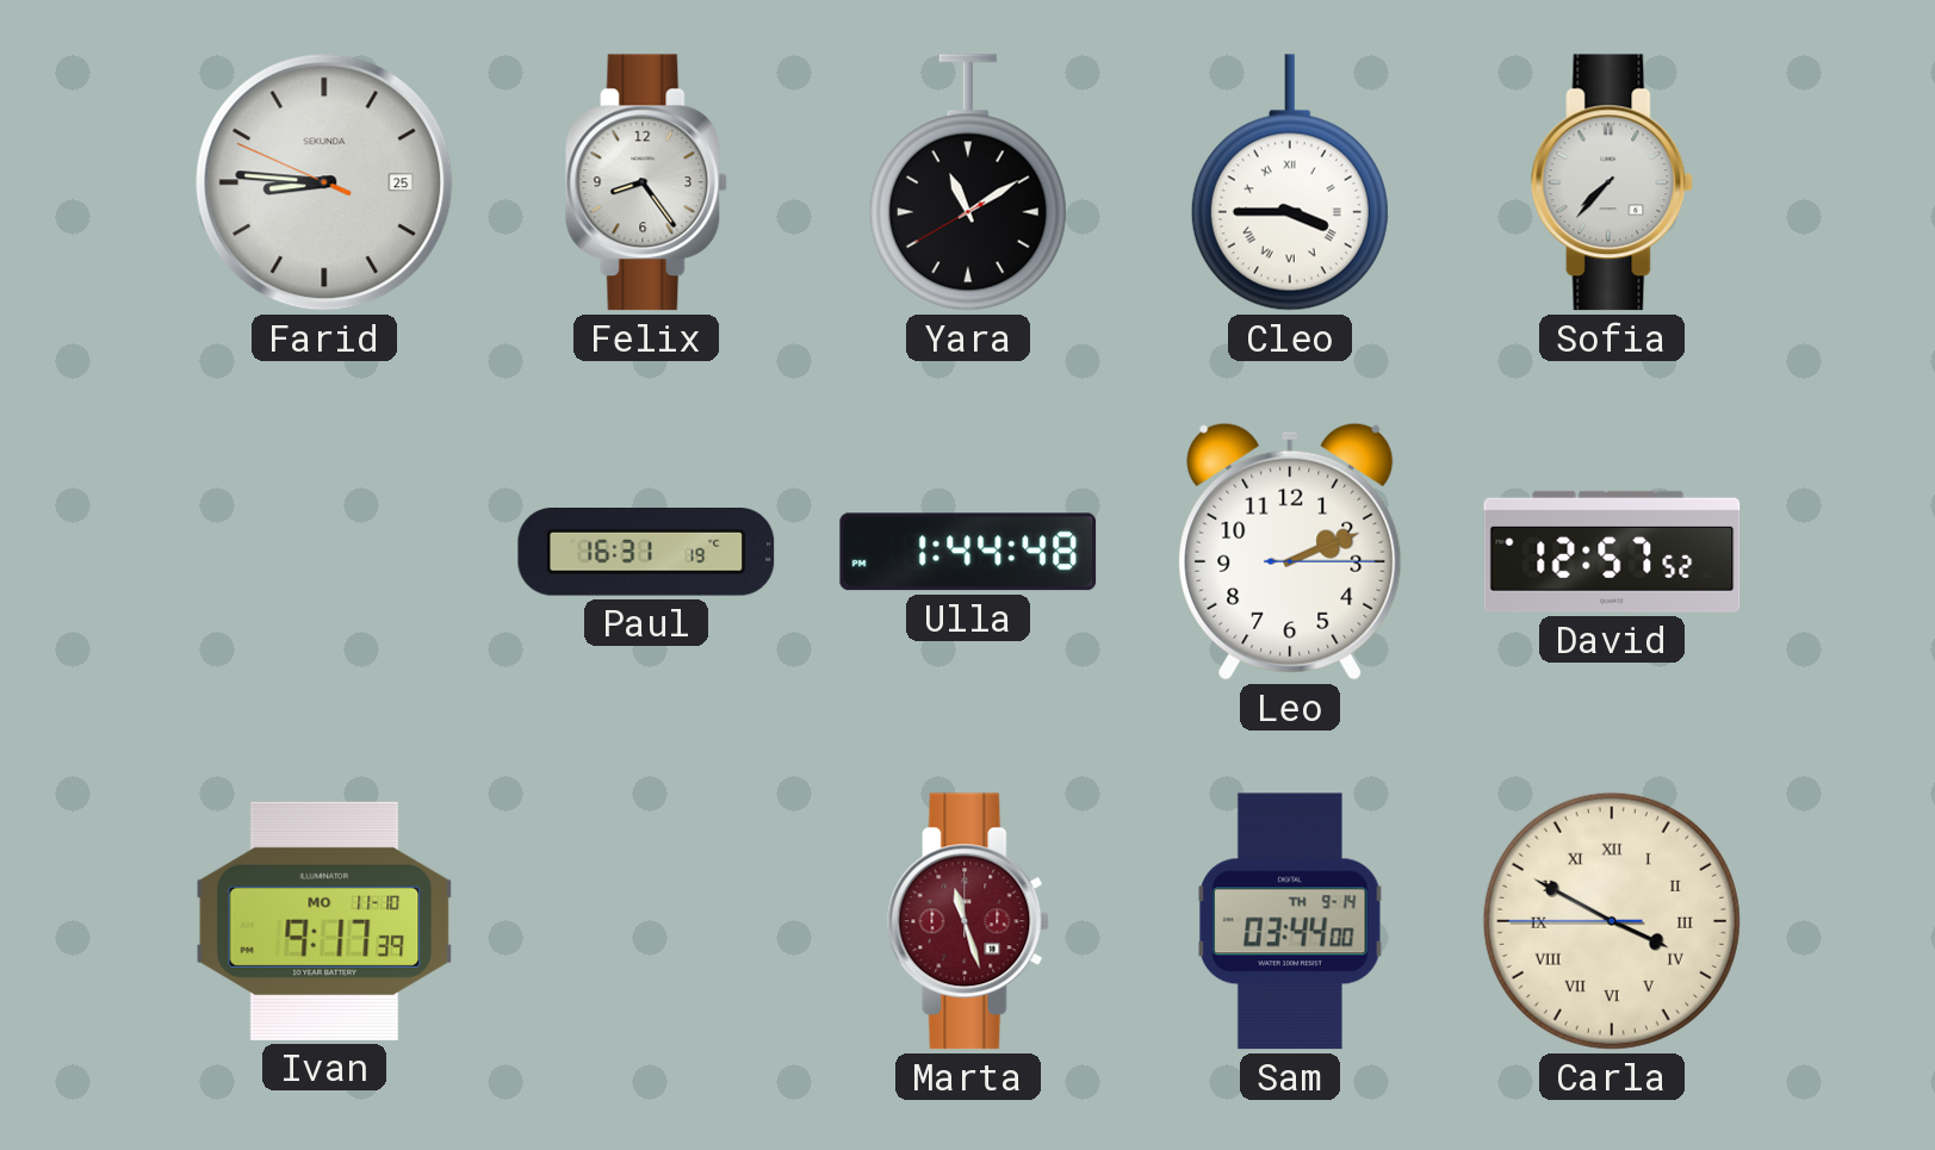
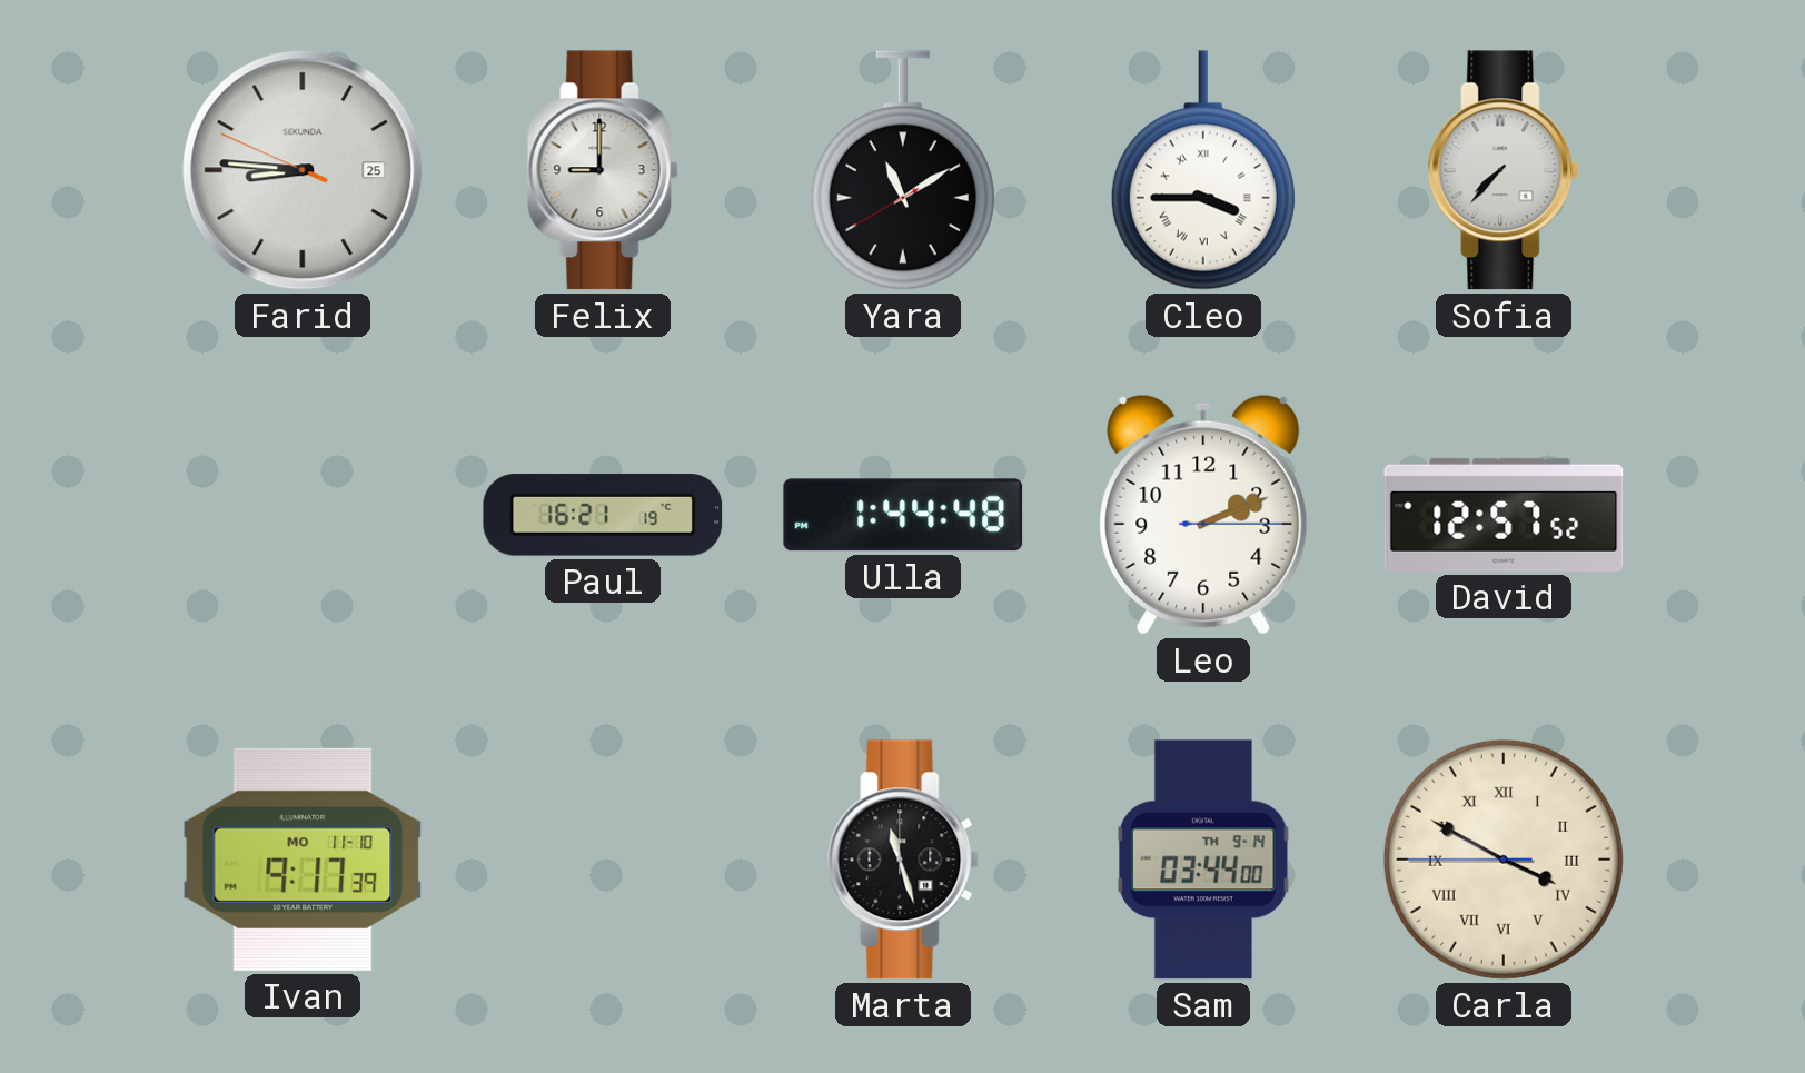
Felix: 8:24 -> 9:00
Paul: 16:31 -> 16:21
Marta dial: burgundy -> black
